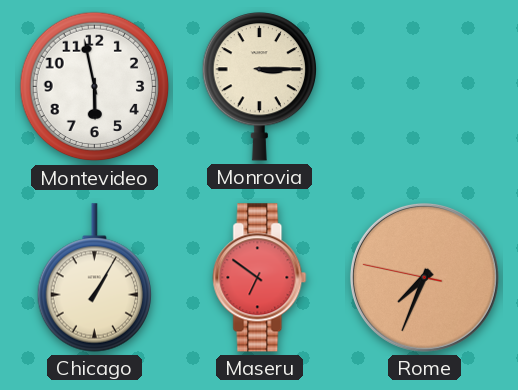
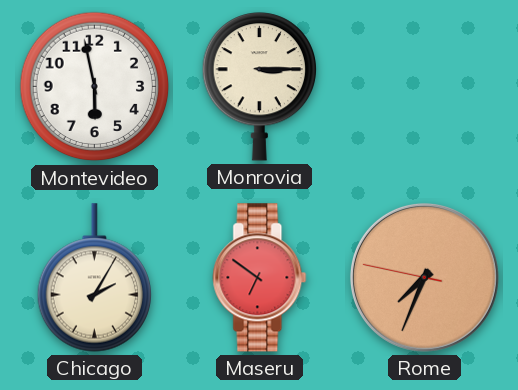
Chicago: 1:05 -> 2:05
